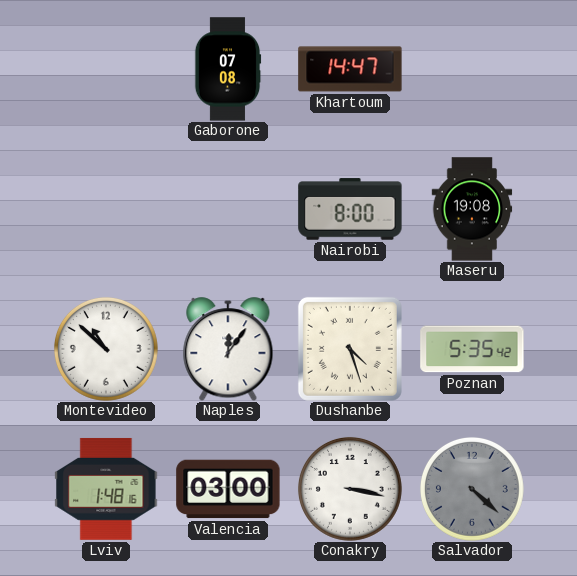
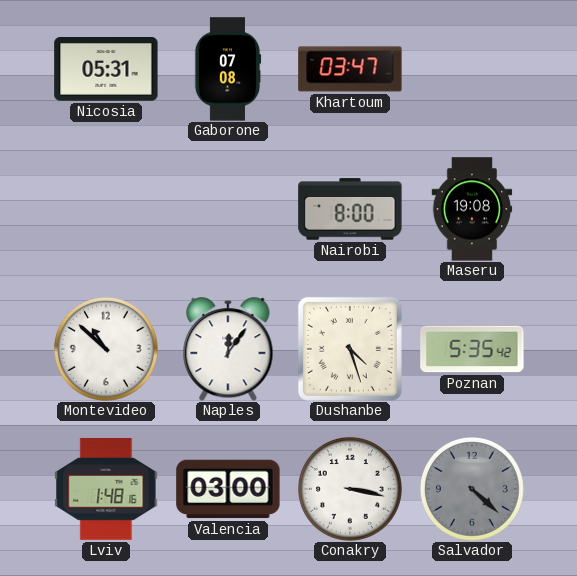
Nicosia: none -> 05:31
Khartoum: 14:47 -> 03:47
